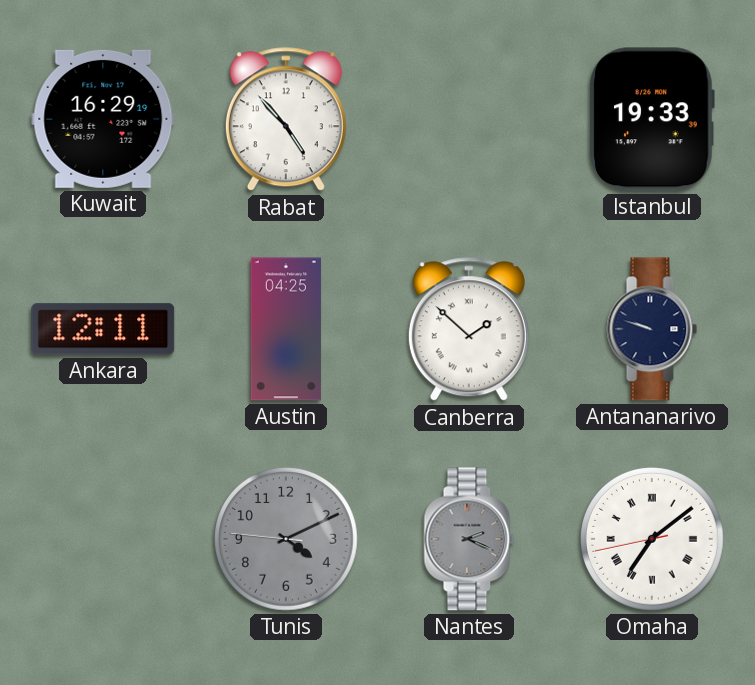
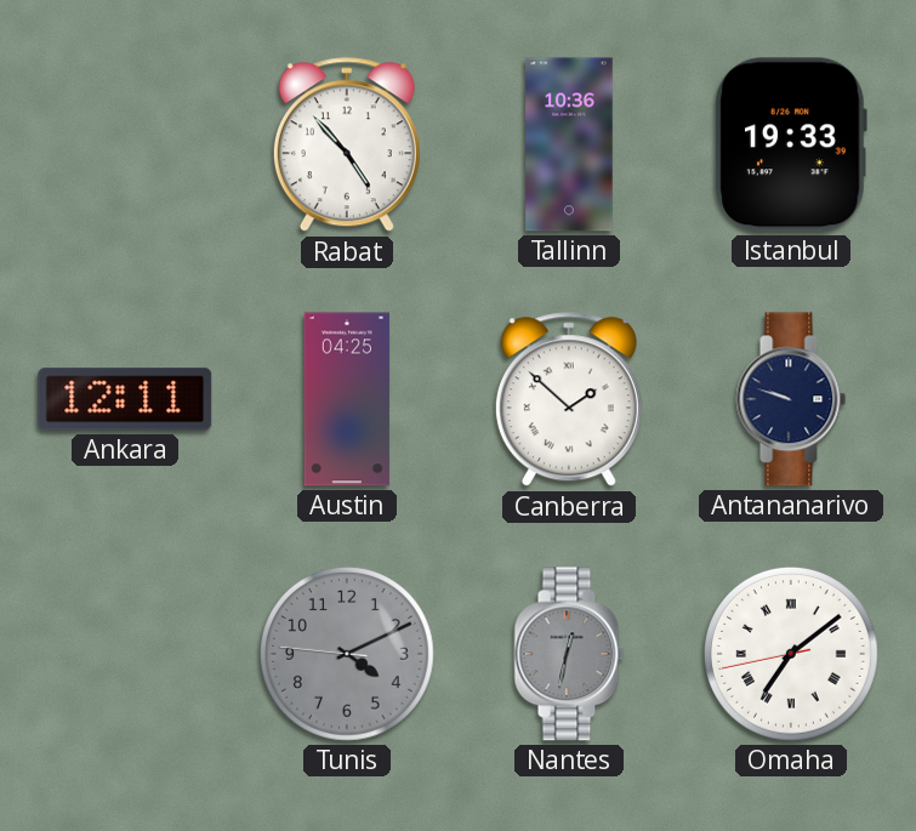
Kuwait: 16:29 -> none
Tallinn: none -> 10:36
Nantes: 2:19 -> 12:32
